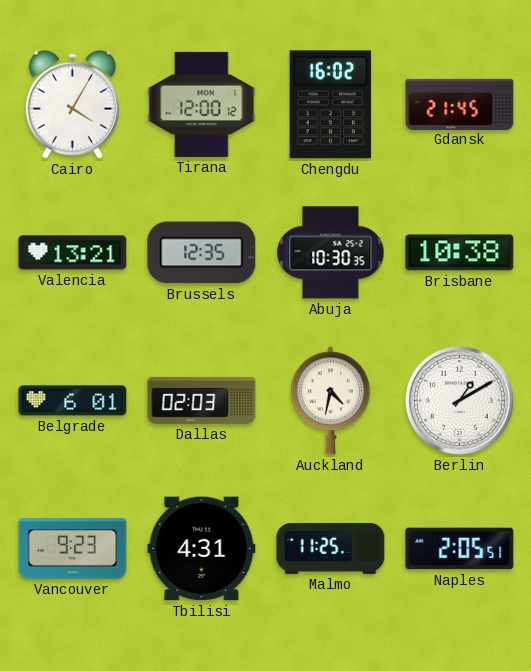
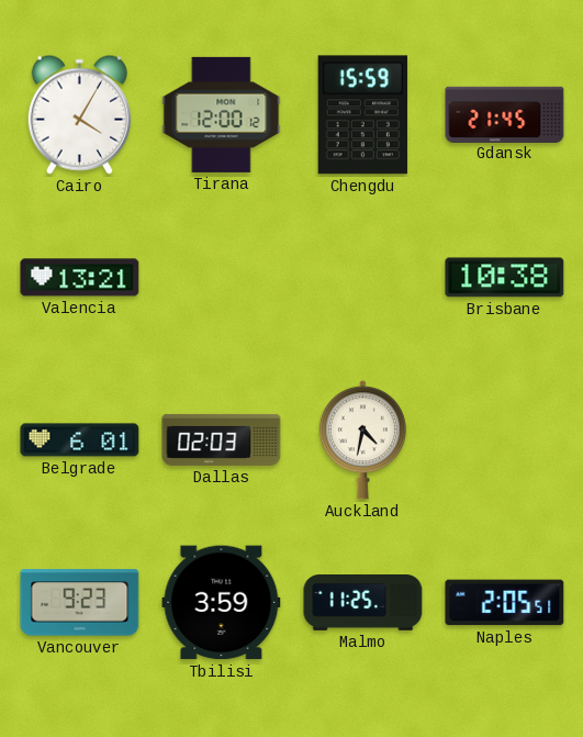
Chengdu: 16:02 -> 15:59
Brussels: 12:35 -> none
Abuja: 10:30 -> none
Berlin: 1:10 -> none
Tbilisi: 4:31 -> 3:59
